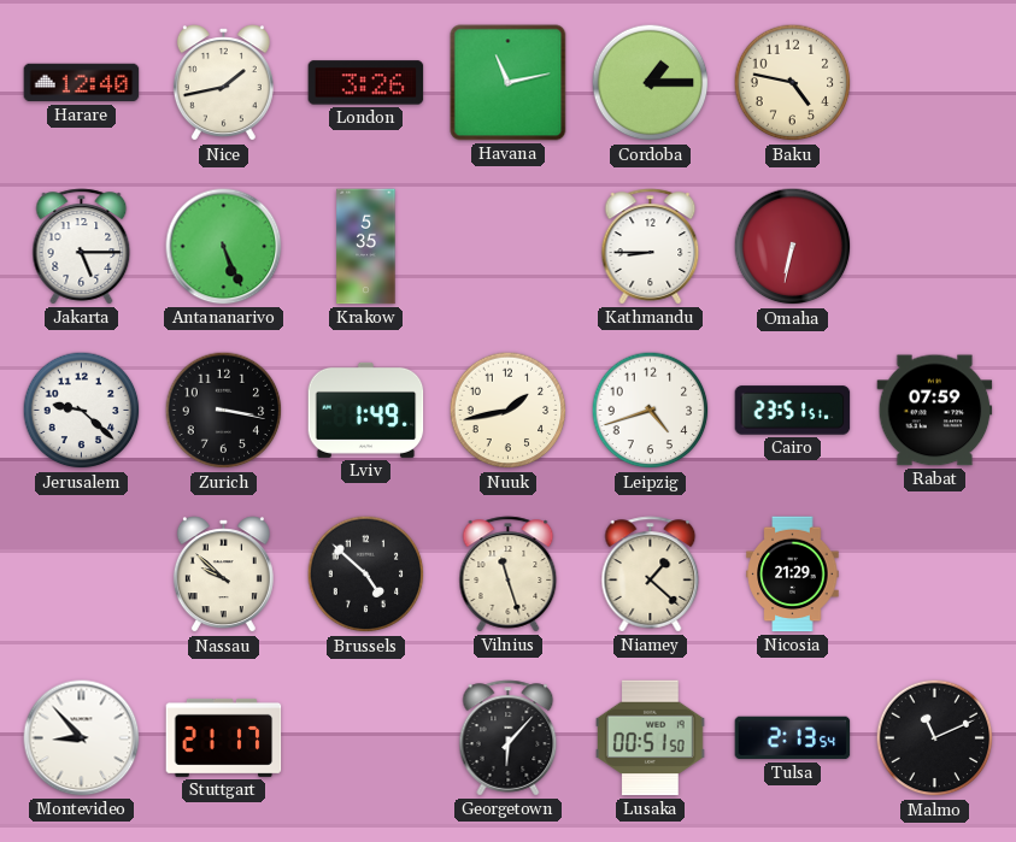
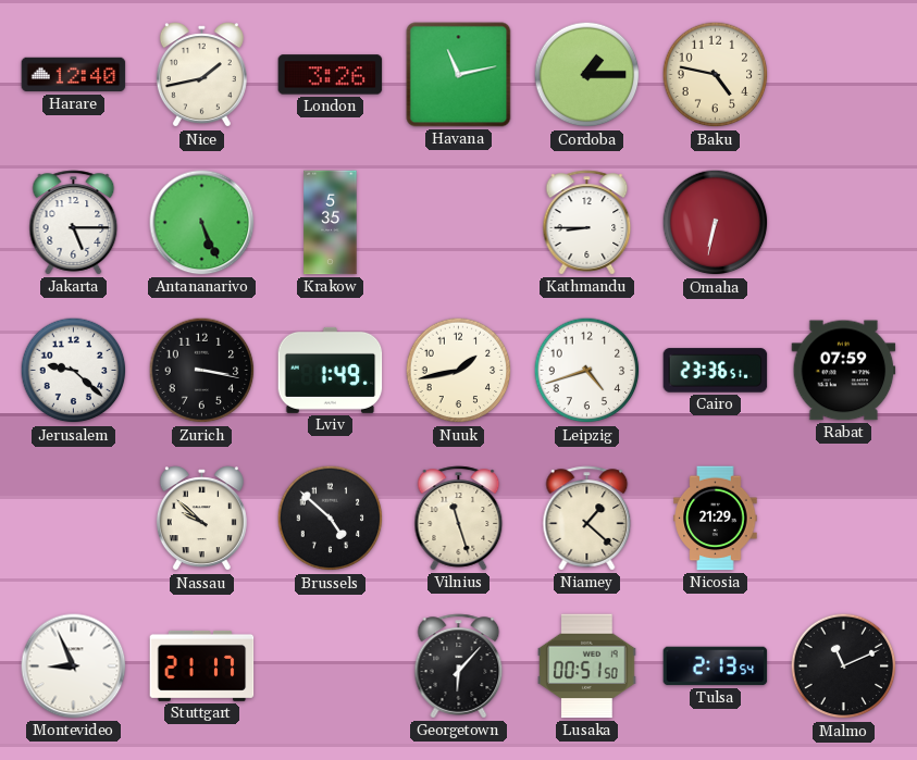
Cairo: 23:51 -> 23:36
Montevideo: 8:53 -> 8:56
